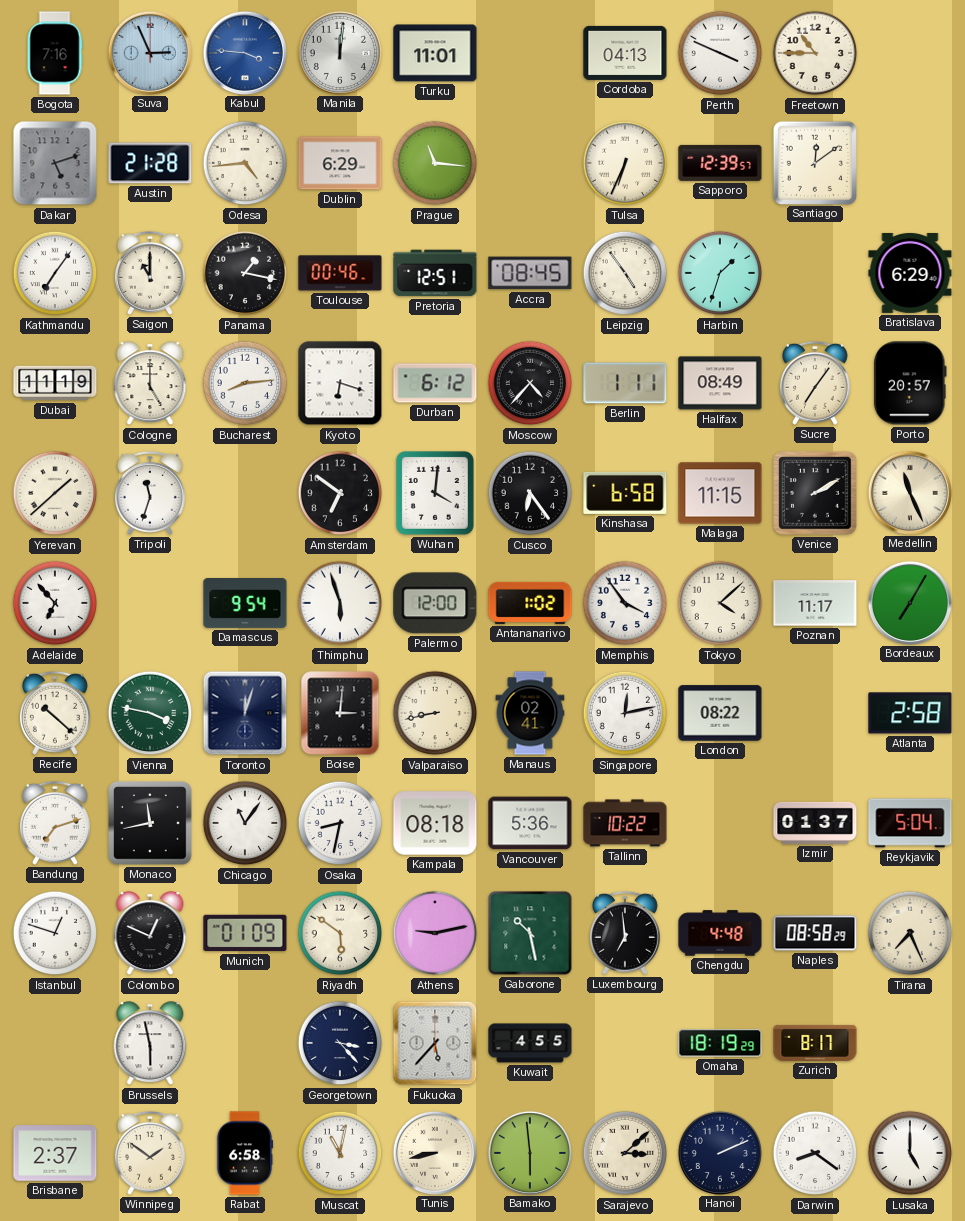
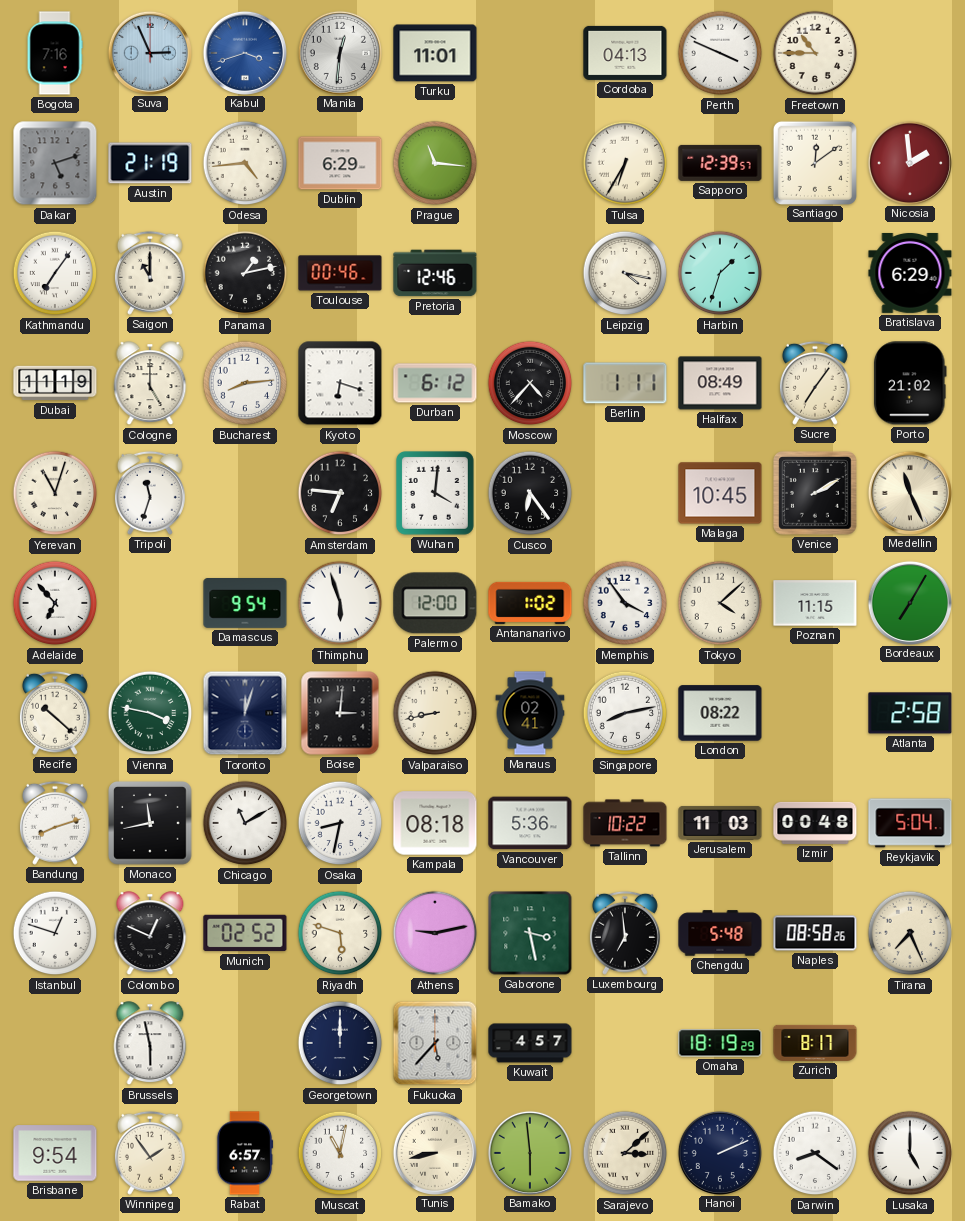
Kabul: 3:46 -> 3:42
Manila: 12:01 -> 12:31
Austin: 21:28 -> 21:19
Tulsa: 6:34 -> 6:35
Nicosia: none -> 1:59
Panama: 1:17 -> 1:13
Pretoria: 12:51 -> 12:46
Accra: 08:45 -> none
Leipzig: 4:54 -> 4:17
Porto: 20:57 -> 21:02
Yerevan: 1:38 -> 11:03
Amsterdam: 6:51 -> 6:46
Kinshasa: 6:58 -> none
Malaga: 11:15 -> 10:45
Poznan: 11:17 -> 11:15
Singapore: 12:13 -> 8:13
Bandung: 7:12 -> 8:12
Chicago: 11:06 -> 11:10
Jerusalem: none -> 11:03
Izmir: 01:37 -> 00:48
Munich: 01:09 -> 02:52
Riyadh: 5:51 -> 5:48
Gaborone: 10:28 -> 3:28
Chengdu: 4:48 -> 5:48
Naples: 08:58:29 -> 08:58:26
Georgetown: 3:23 -> 12:00
Kuwait: 4:55 -> 4:57
Brisbane: 2:37 -> 9:54
Winnipeg: 1:51 -> 1:54
Rabat: 6:58 -> 6:57
